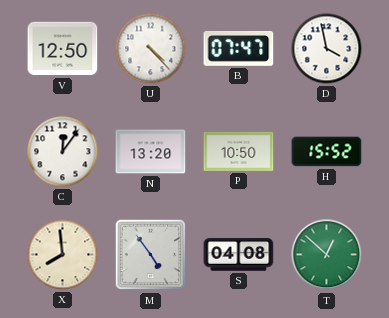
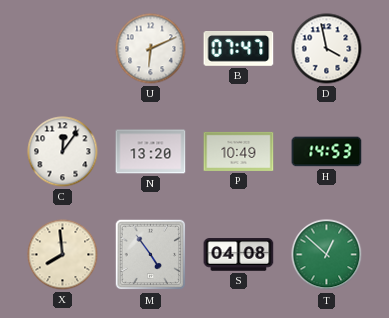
V: 12:50 -> none
U: 4:23 -> 6:11
P: 10:50 -> 10:49
H: 15:52 -> 14:53
